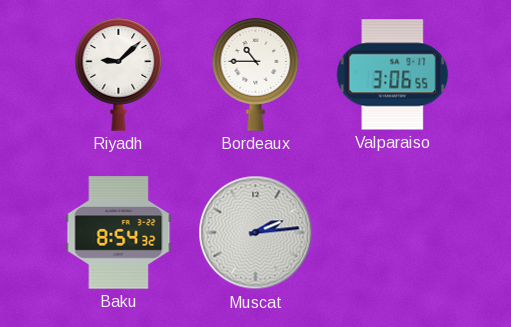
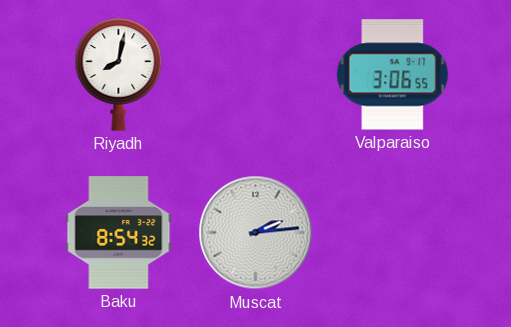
Riyadh: 9:08 -> 8:02
Bordeaux: 10:45 -> none
